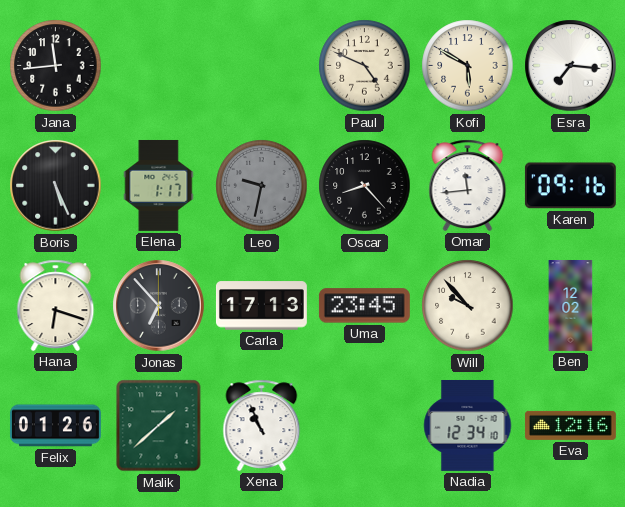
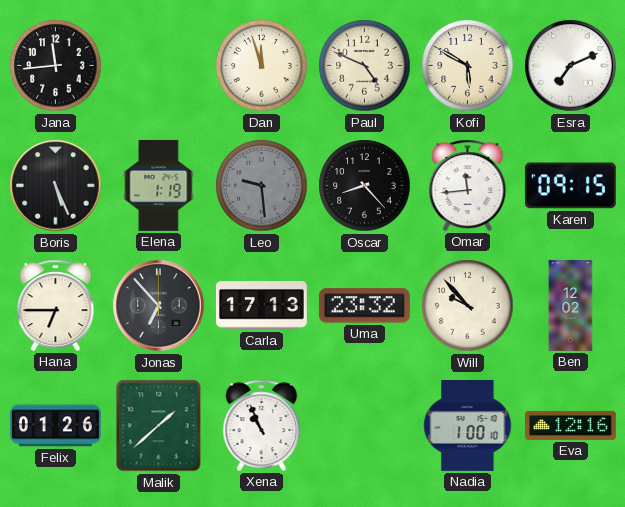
Dan: none -> 11:57
Esra: 7:16 -> 7:11
Elena: 1:17 -> 1:19
Leo: 9:32 -> 9:29
Karen: 09:16 -> 09:15
Hana: 6:18 -> 6:45
Uma: 23:45 -> 23:32
Nadia: 12:34 -> 1:00
